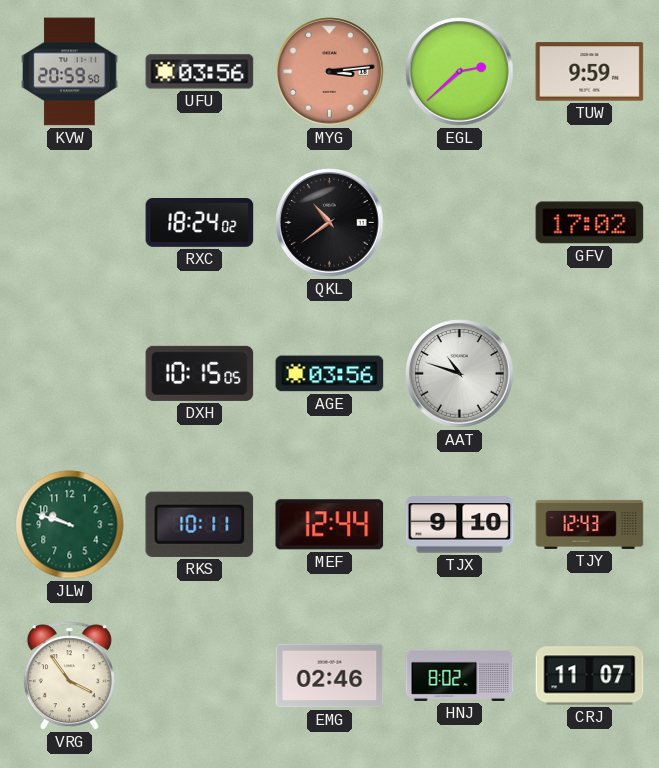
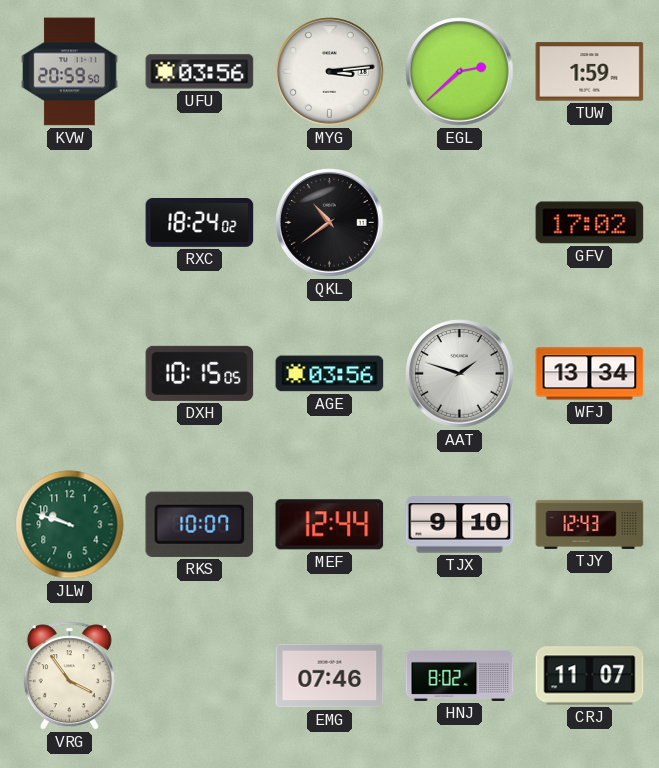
MYG dial: salmon -> white
TUW: 9:59 -> 1:59
AAT: 10:48 -> 1:48
WFJ: none -> 13:34
RKS: 10:11 -> 10:07
EMG: 02:46 -> 07:46
